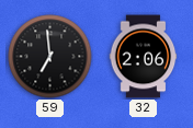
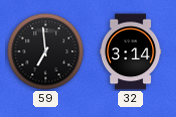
32: 2:06 -> 3:14
